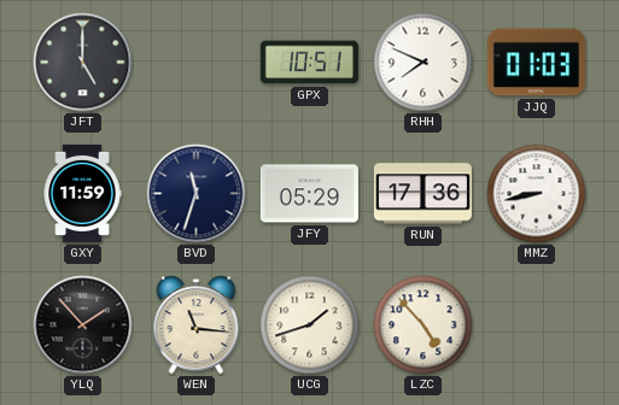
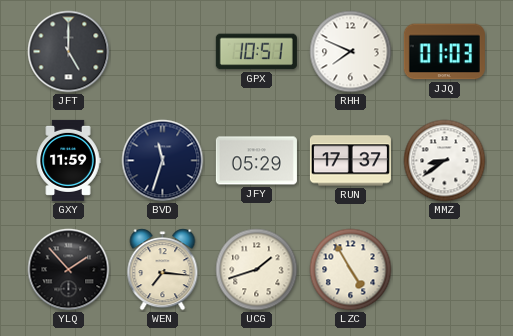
RUN: 17:36 -> 17:37
MMZ: 8:43 -> 8:39
WEN: 11:16 -> 7:16
LZC: 4:53 -> 4:55
